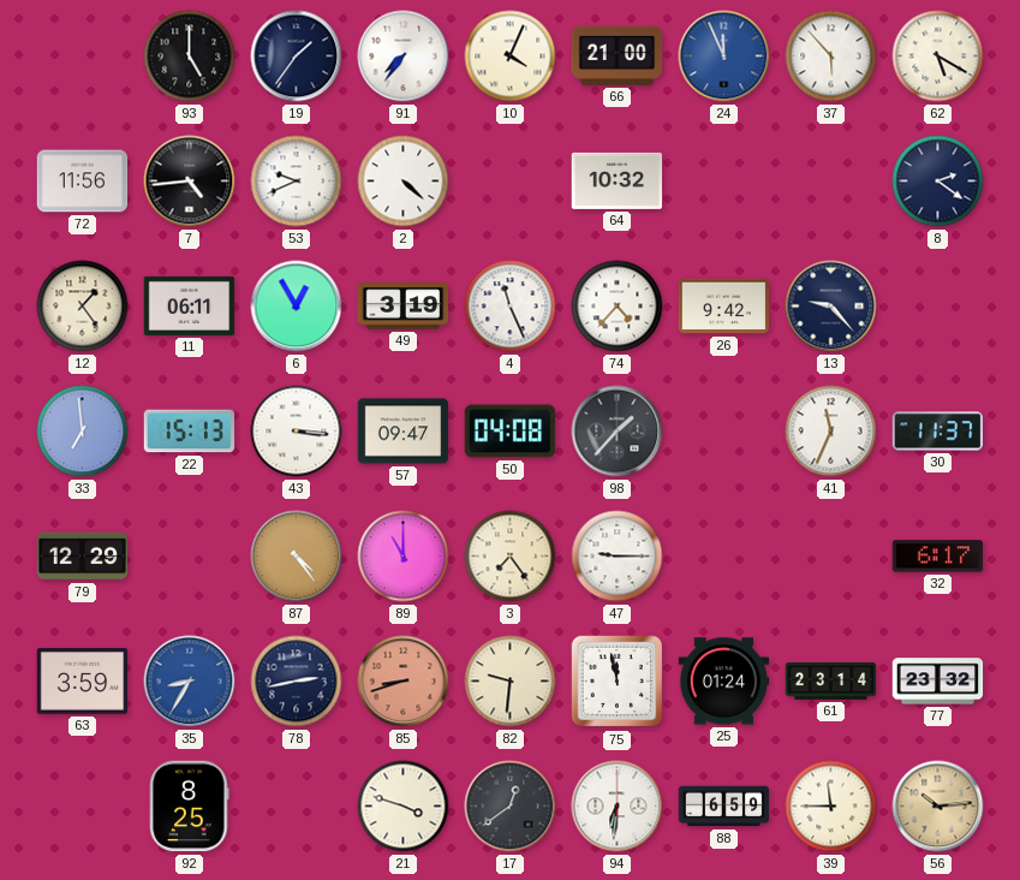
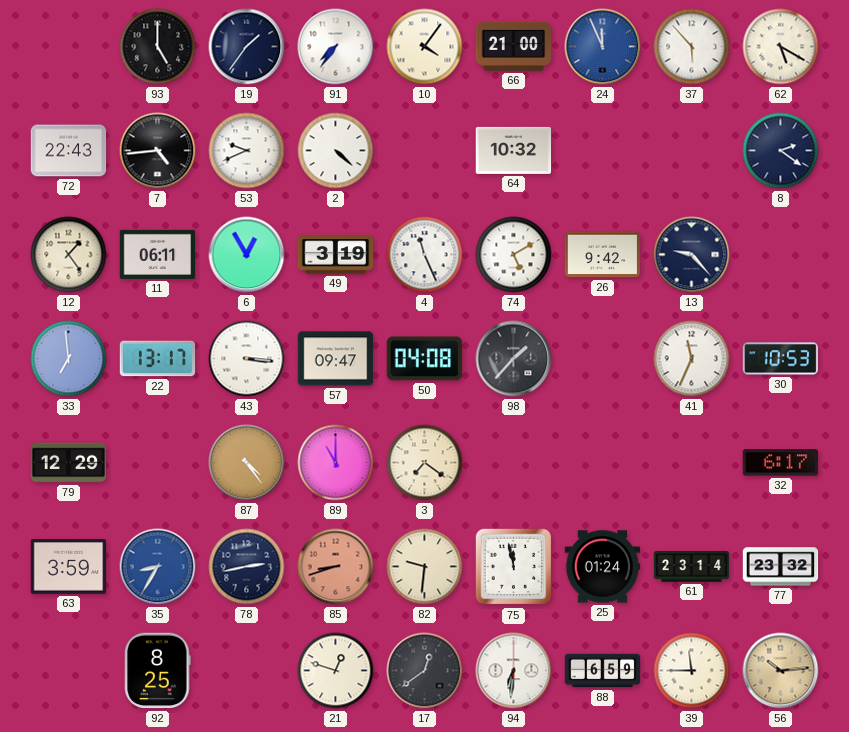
10: 4:04 -> 4:06
72: 11:56 -> 22:43
74: 4:37 -> 5:10
22: 15:13 -> 13:17
30: 11:37 -> 10:53
3: 7:24 -> 7:21
47: 9:15 -> none
21: 3:48 -> 12:48
